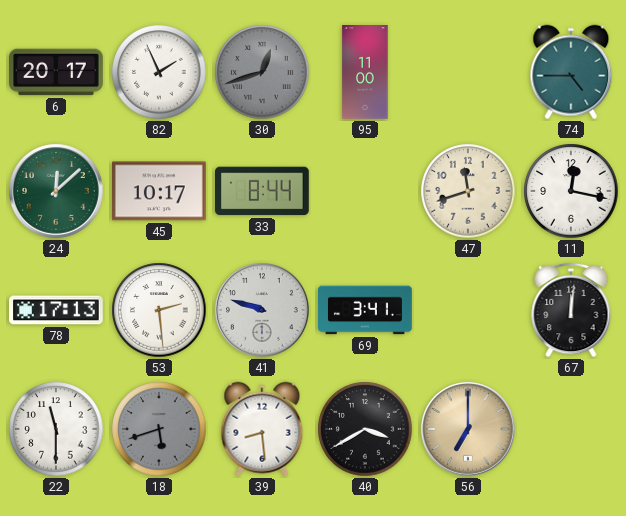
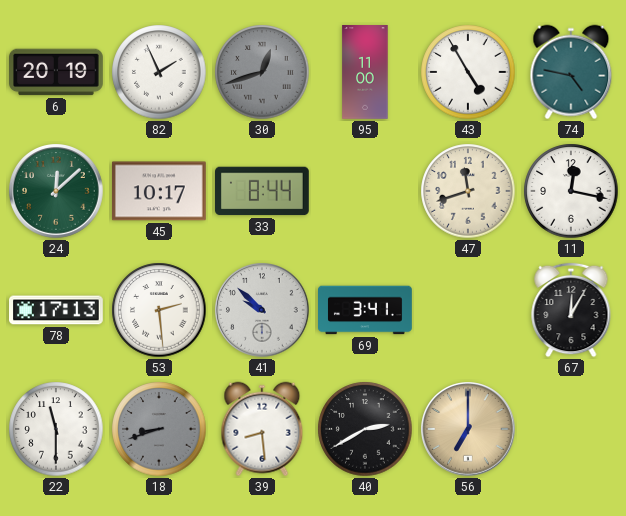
6: 20:17 -> 20:19
43: none -> 4:55
74: 4:45 -> 4:47
41: 9:48 -> 9:52
67: 12:01 -> 12:05
18: 5:42 -> 8:42
40: 3:40 -> 2:40
